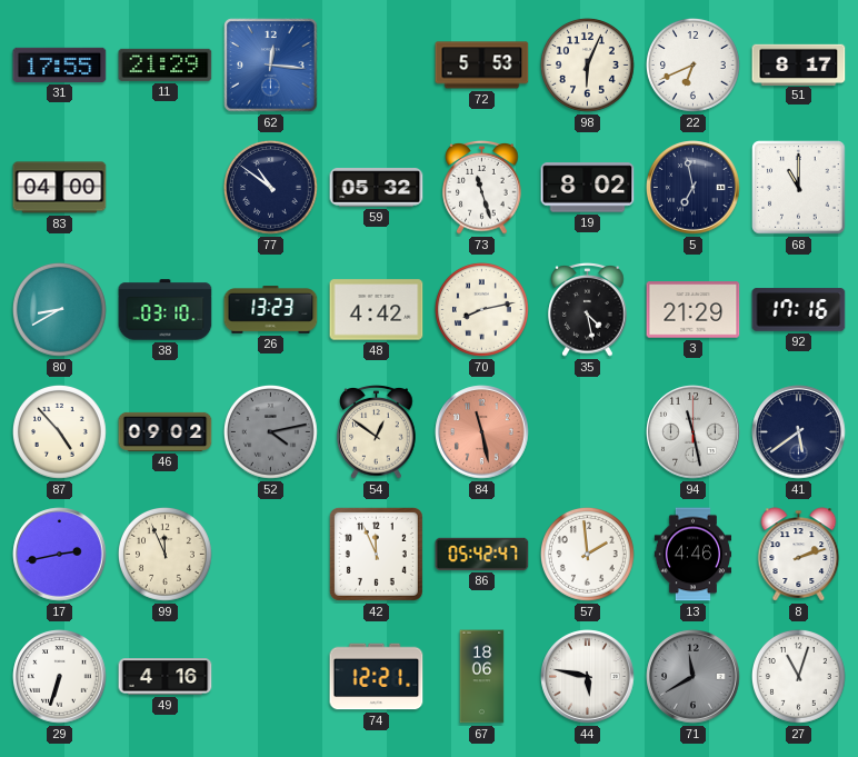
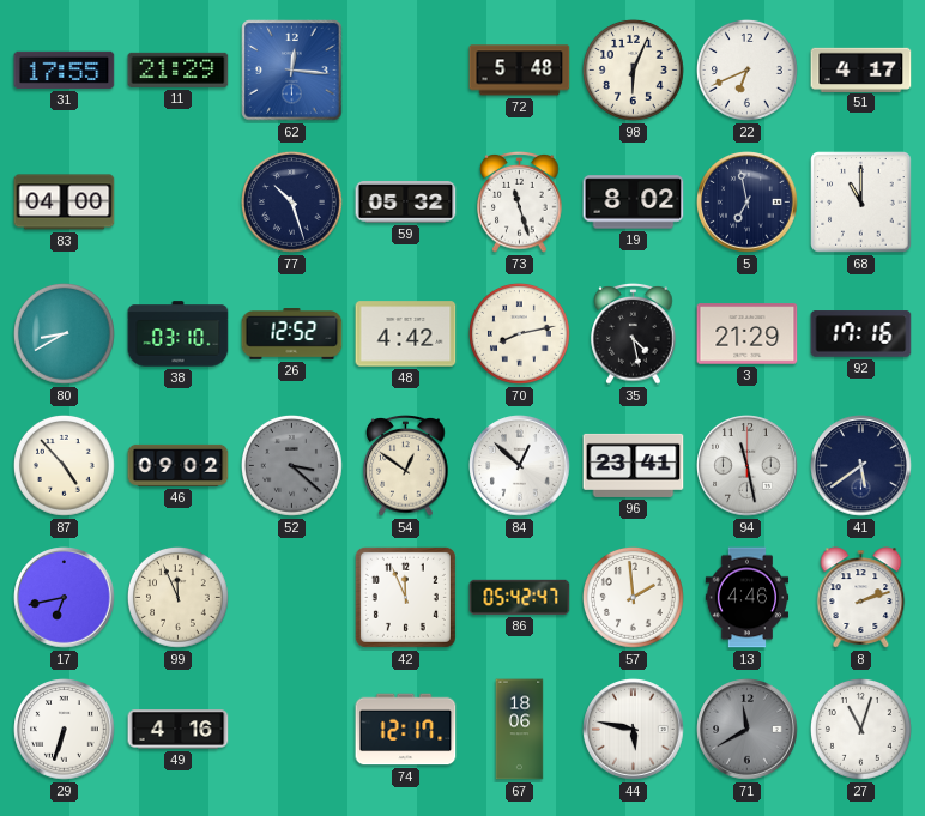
72: 5:53 -> 5:48
51: 8:17 -> 4:17
77: 10:51 -> 10:27
26: 13:23 -> 12:52
52: 4:13 -> 3:22
84: 11:28 -> 12:52
84 dial: salmon -> white
96: none -> 23:41
17: 2:43 -> 6:43
74: 12:21 -> 12:17
